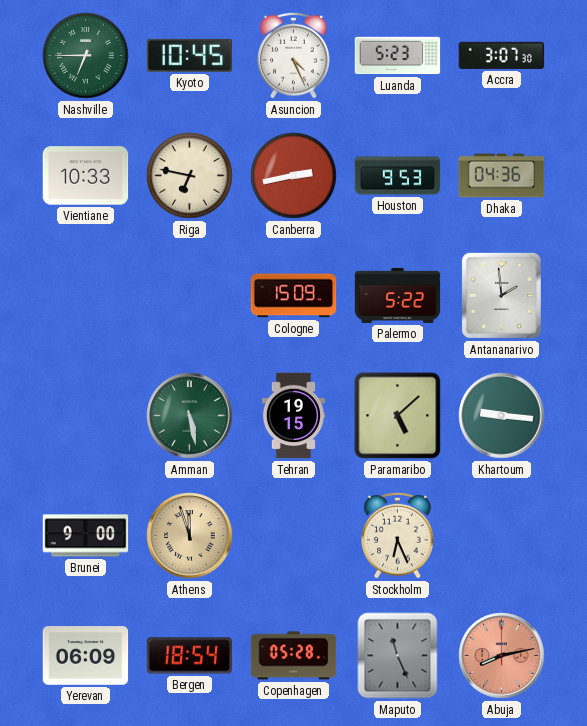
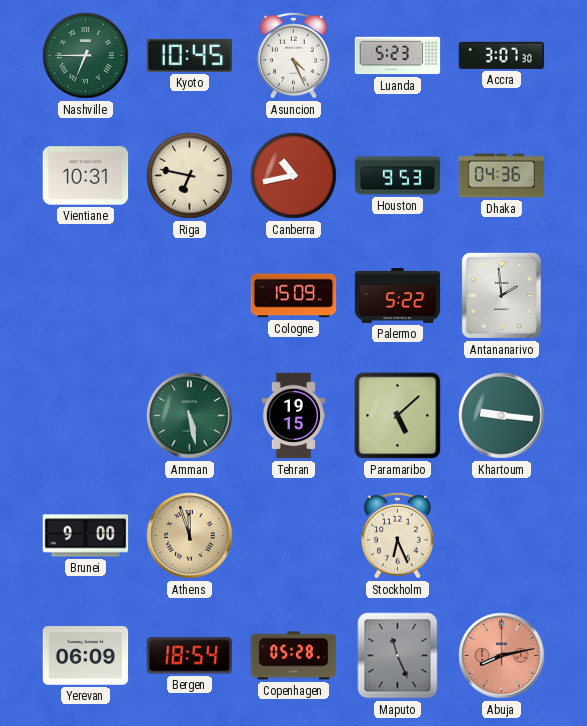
Vientiane: 10:33 -> 10:31
Canberra: 2:43 -> 10:43
